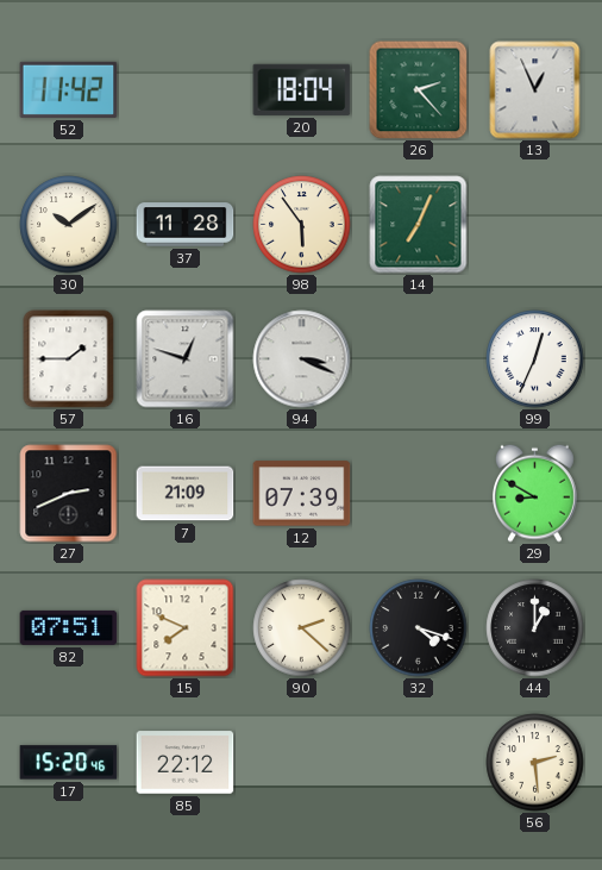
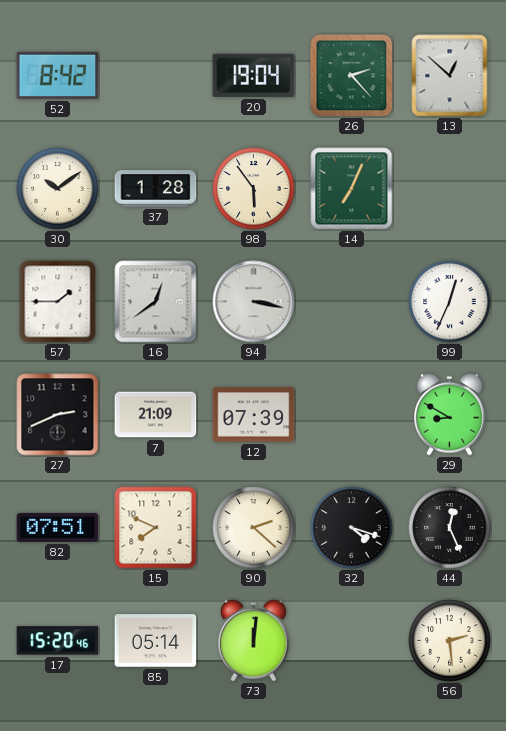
52: 11:42 -> 8:42
20: 18:04 -> 19:04
13: 12:56 -> 12:52
37: 11:28 -> 1:28
16: 12:48 -> 12:39
94: 3:19 -> 3:17
44: 1:00 -> 12:26
85: 22:12 -> 05:14
73: none -> 12:01
